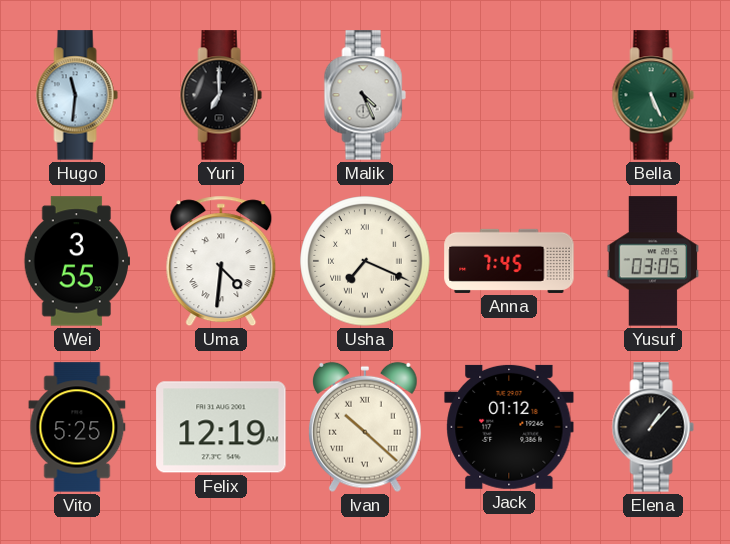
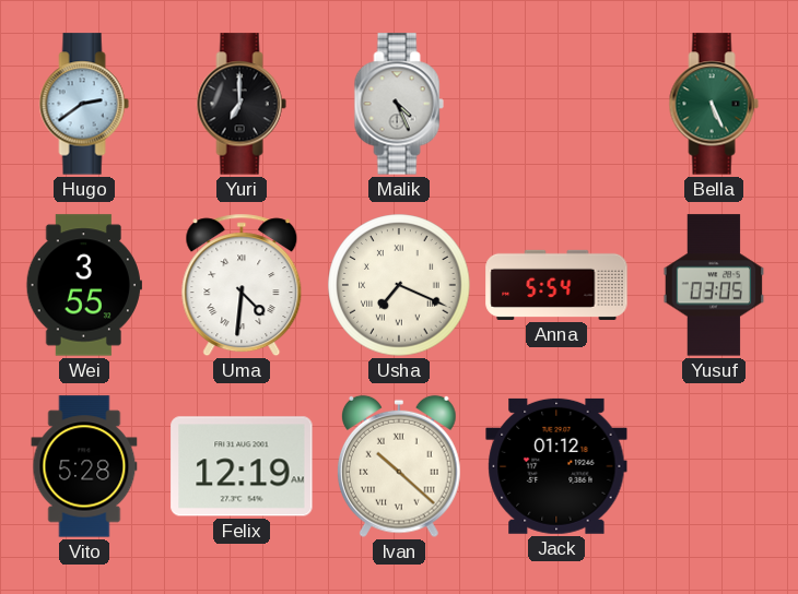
Hugo: 11:31 -> 2:39
Anna: 7:45 -> 5:54
Vito: 5:25 -> 5:28
Elena: 1:07 -> none
